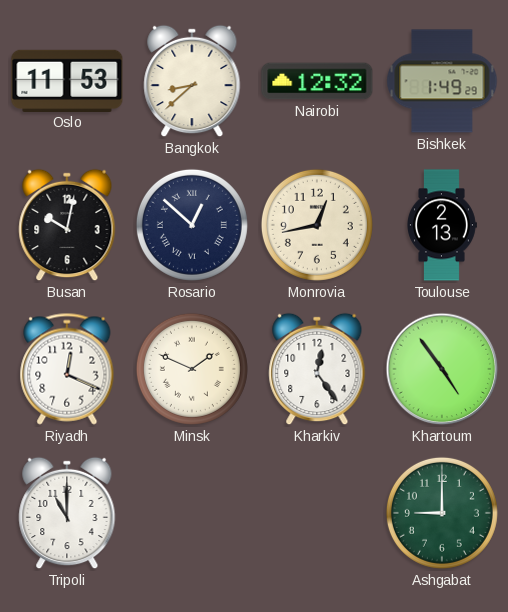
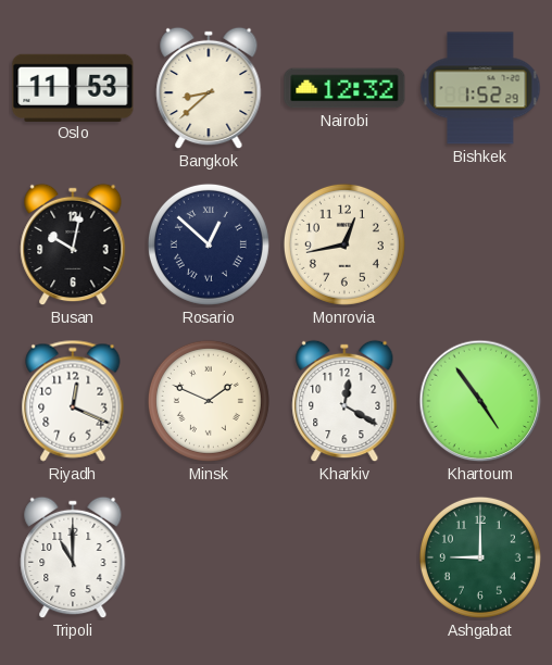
Bishkek: 1:49 -> 1:52
Toulouse: 2:13 -> none
Kharkiv: 12:24 -> 12:20
